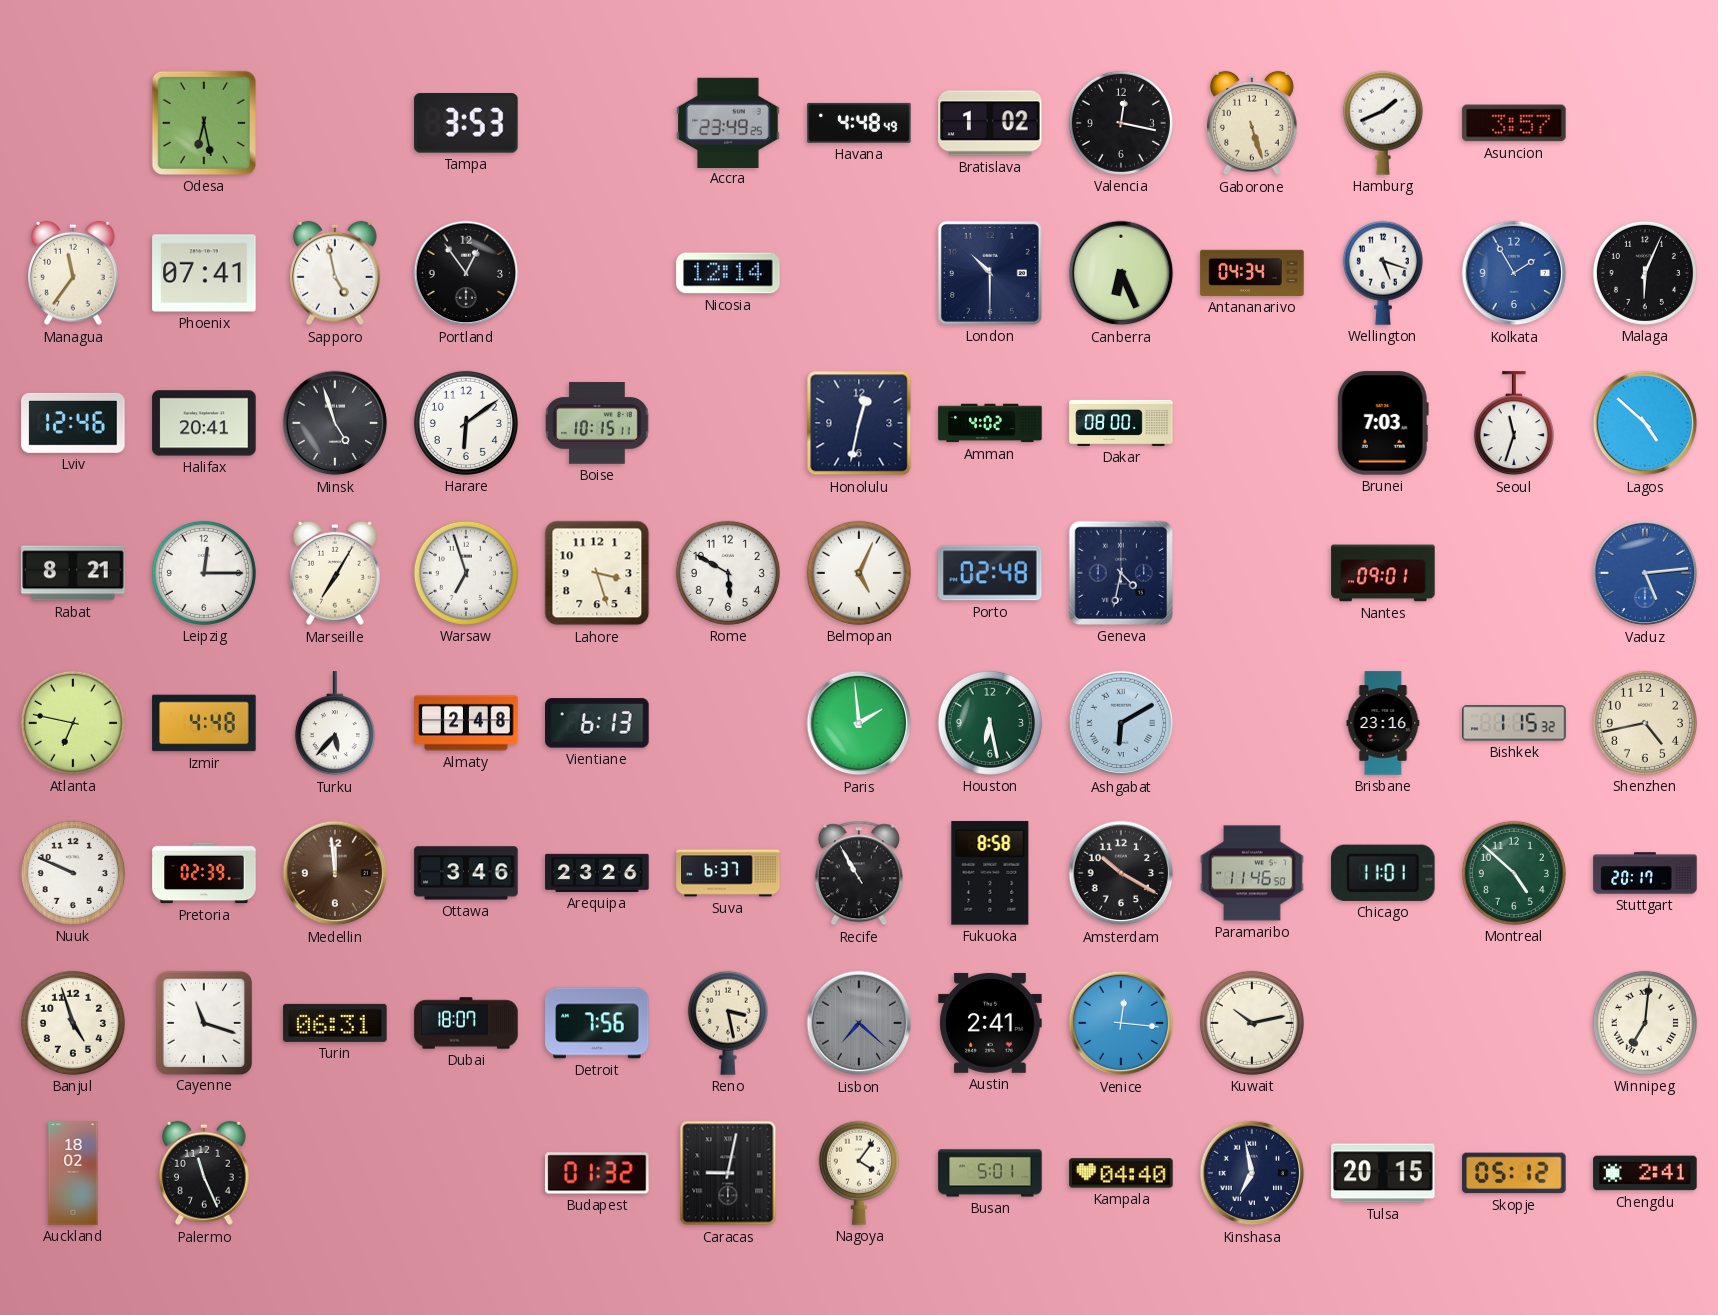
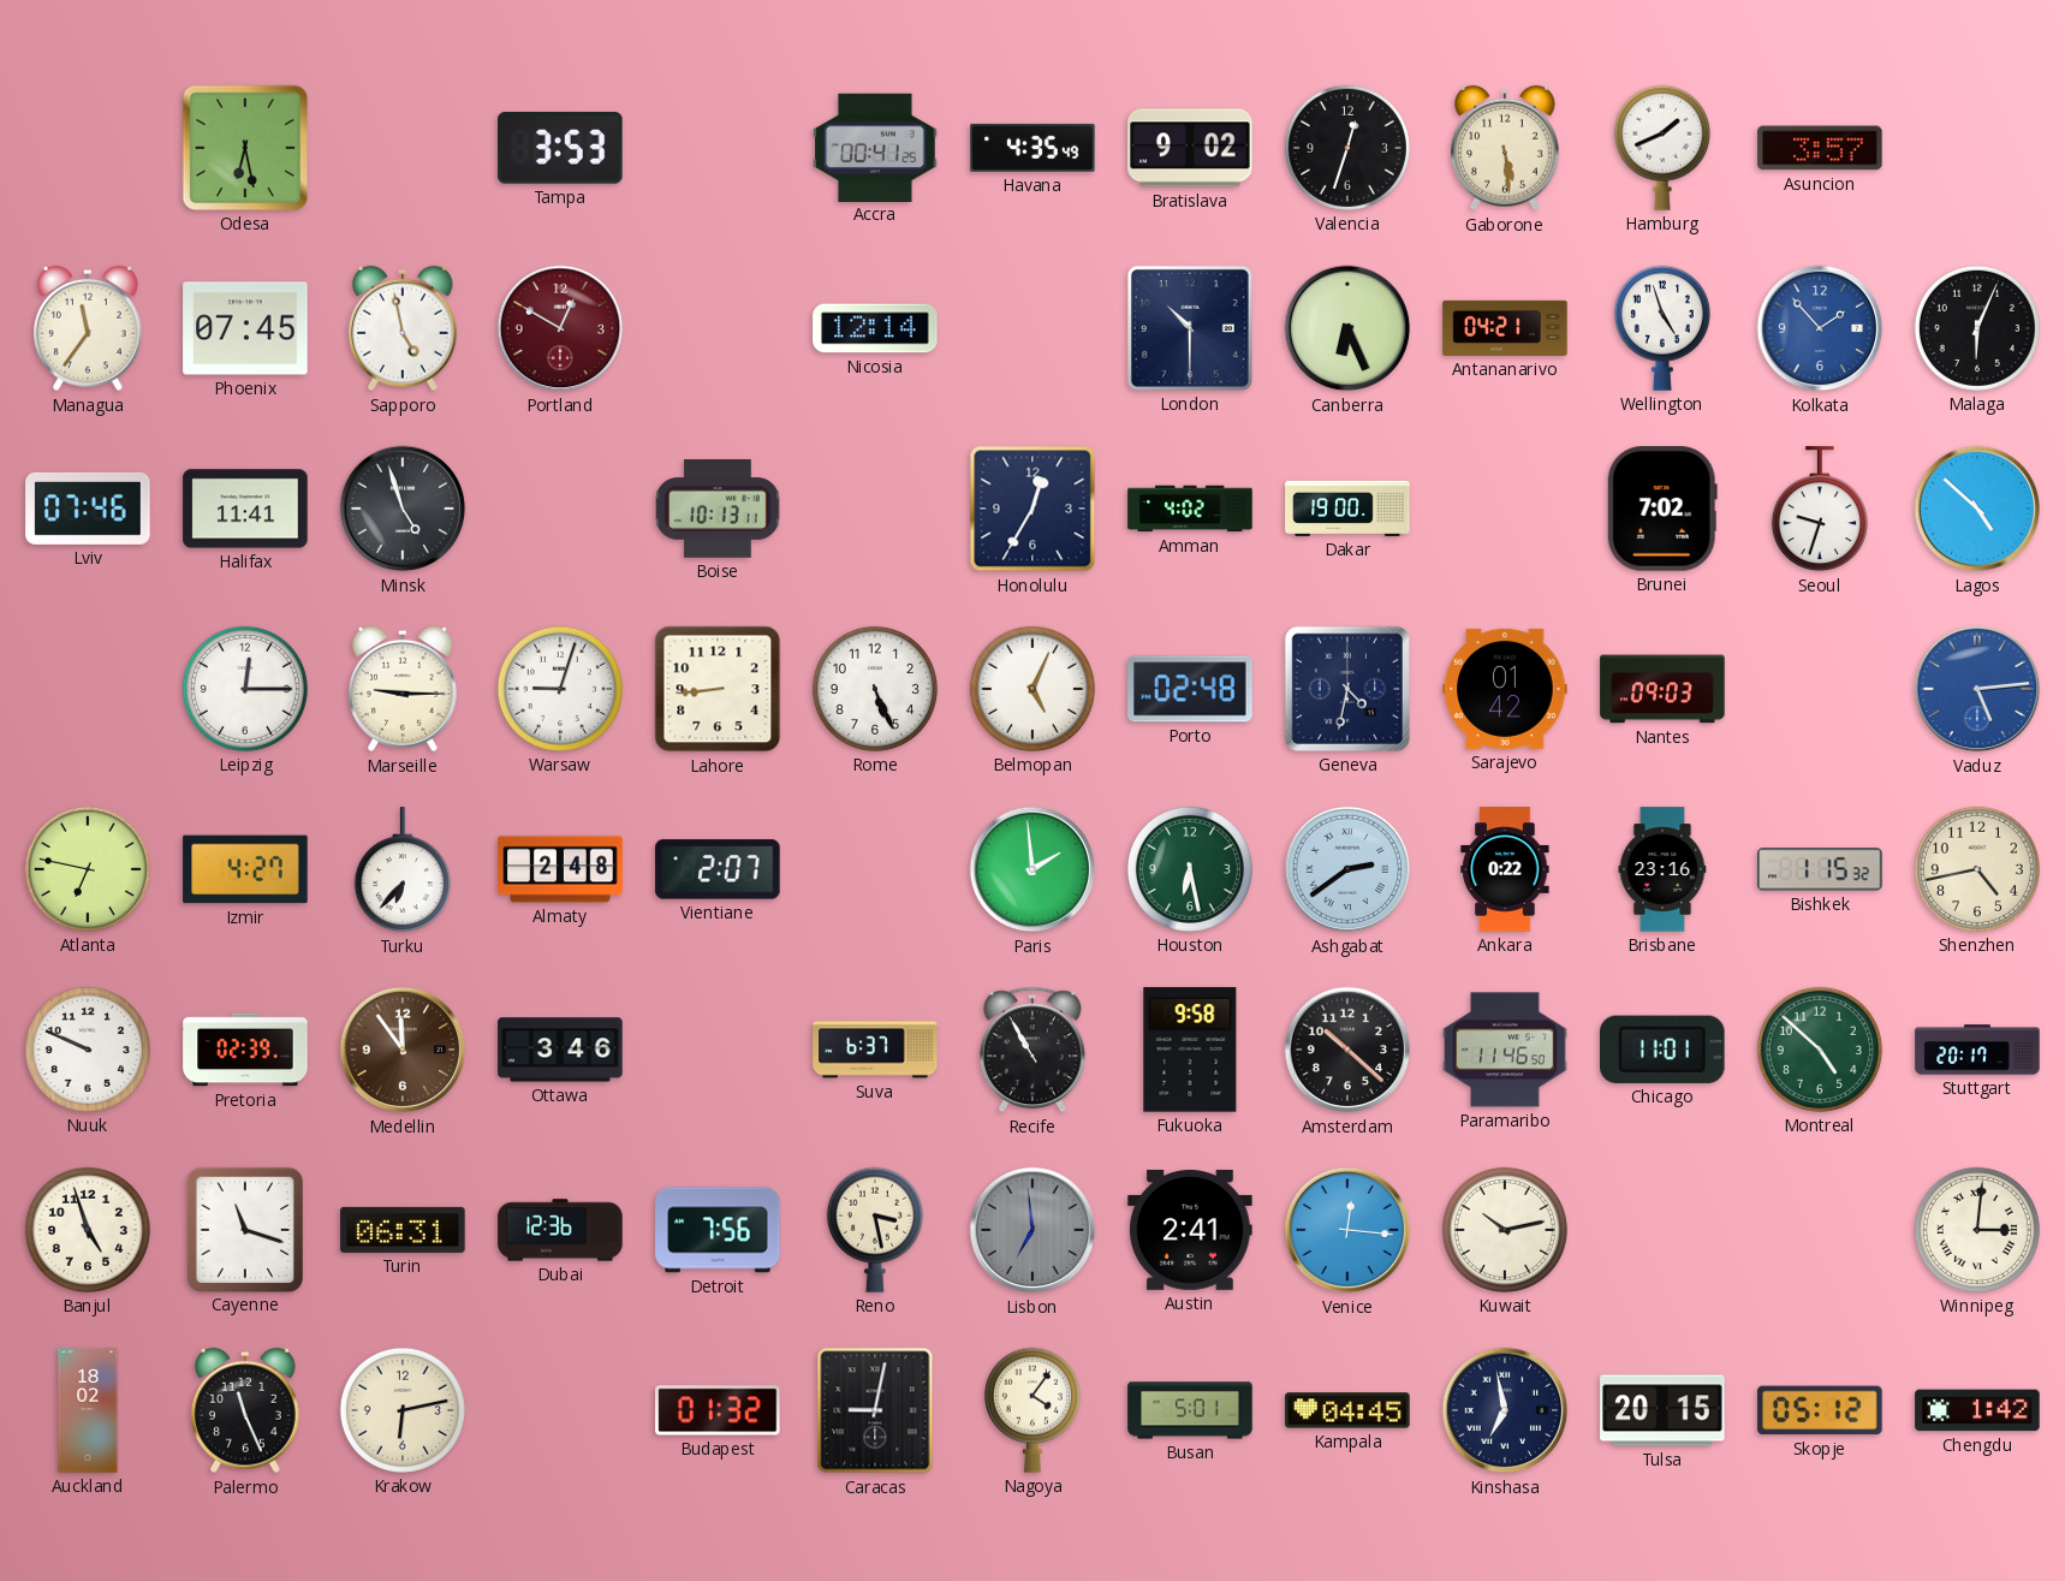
Accra: 23:49 -> 00:41
Havana: 4:48 -> 4:35
Bratislava: 1:02 -> 9:02
Valencia: 12:17 -> 12:33
Gaborone: 5:27 -> 5:29
Phoenix: 07:41 -> 07:45
Portland: 12:54 -> 12:50
Portland dial: black -> burgundy
Antananarivo: 04:34 -> 04:21
Wellington: 5:18 -> 4:57
Kolkata: 1:55 -> 1:53
Lviv: 12:46 -> 07:46
Halifax: 20:41 -> 11:41
Harare: 6:09 -> none
Boise: 10:15 -> 10:13
Honolulu: 12:32 -> 12:35
Dakar: 08:00 -> 19:00
Brunei: 7:03 -> 7:02
Seoul: 11:33 -> 9:33
Rabat: 8:21 -> none
Marseille: 7:05 -> 9:15
Warsaw: 6:57 -> 9:03
Lahore: 3:27 -> 8:44
Rome: 5:50 -> 5:26
Sarajevo: none -> 01:42
Nantes: 09:01 -> 09:03
Izmir: 4:48 -> 4:27
Turku: 5:37 -> 6:37
Vientiane: 6:13 -> 2:07
Ashgabat: 6:10 -> 2:39
Ankara: none -> 0:22
Medellin: 11:59 -> 11:54
Arequipa: 23:26 -> none
Fukuoka: 8:58 -> 9:58
Amsterdam: 10:20 -> 10:22
Dubai: 18:07 -> 12:36
Lisbon: 7:22 -> 6:59
Winnipeg: 7:01 -> 3:01
Krakow: none -> 6:13
Kampala: 04:40 -> 04:45
Chengdu: 2:41 -> 1:42
